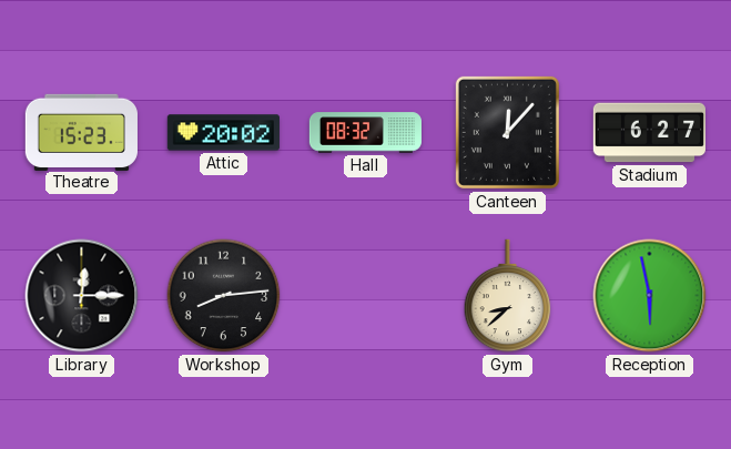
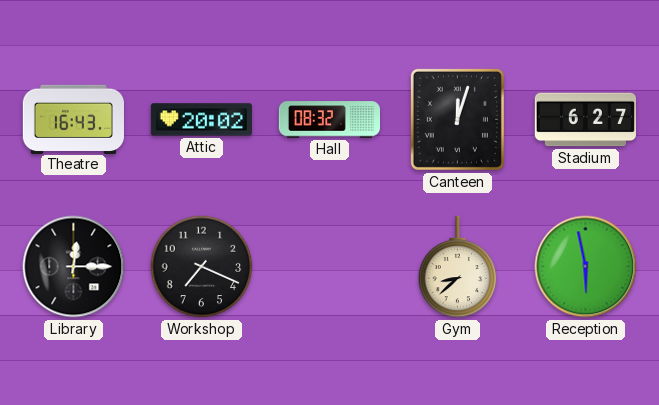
Theatre: 15:23 -> 16:43
Canteen: 12:07 -> 12:03
Workshop: 8:14 -> 7:19
